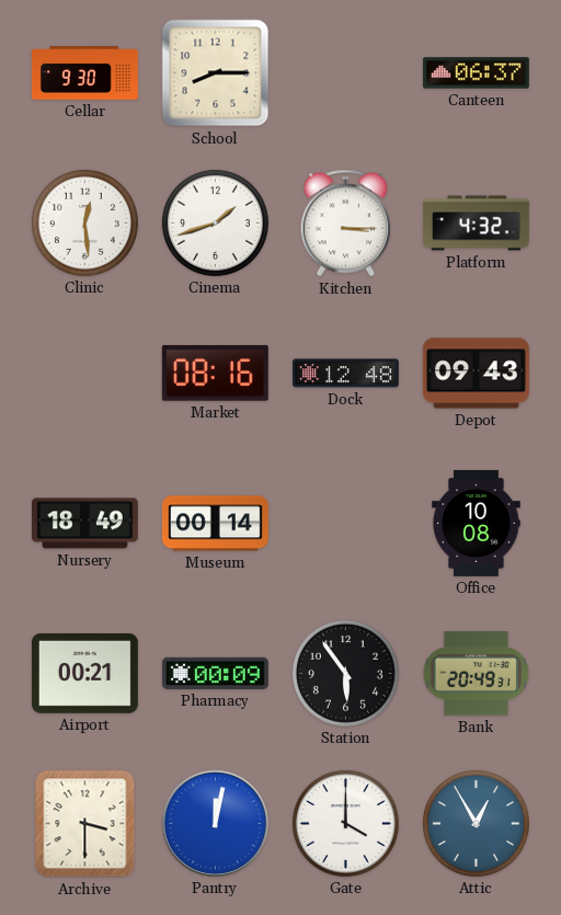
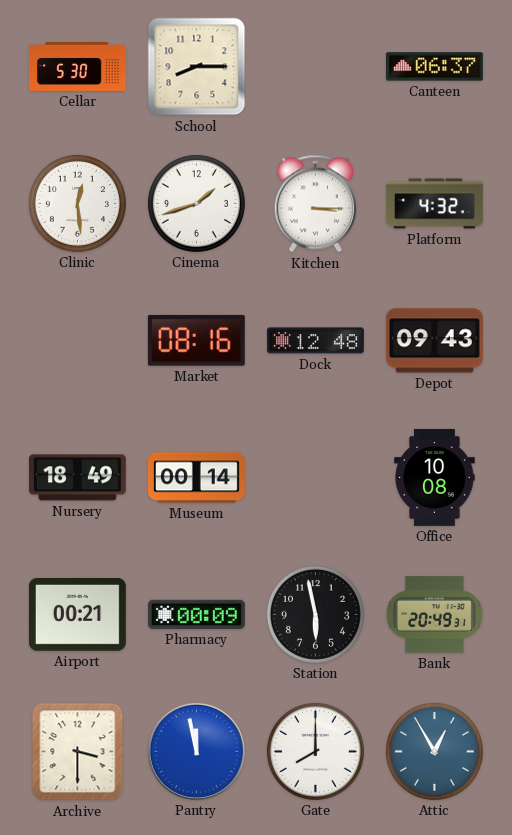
Cellar: 9:30 -> 5:30
Station: 5:54 -> 5:58
Pantry: 12:02 -> 11:58
Gate: 4:00 -> 8:00
